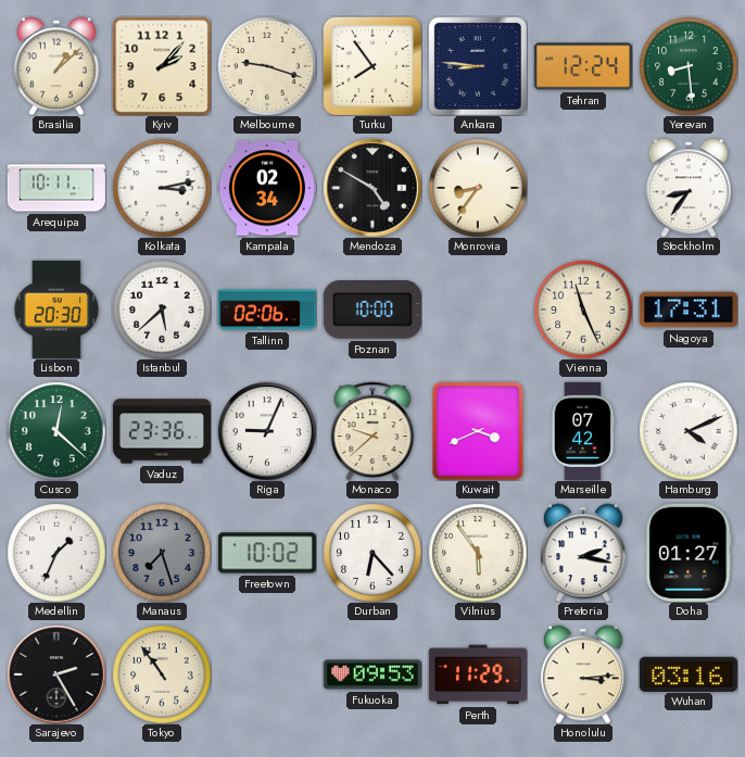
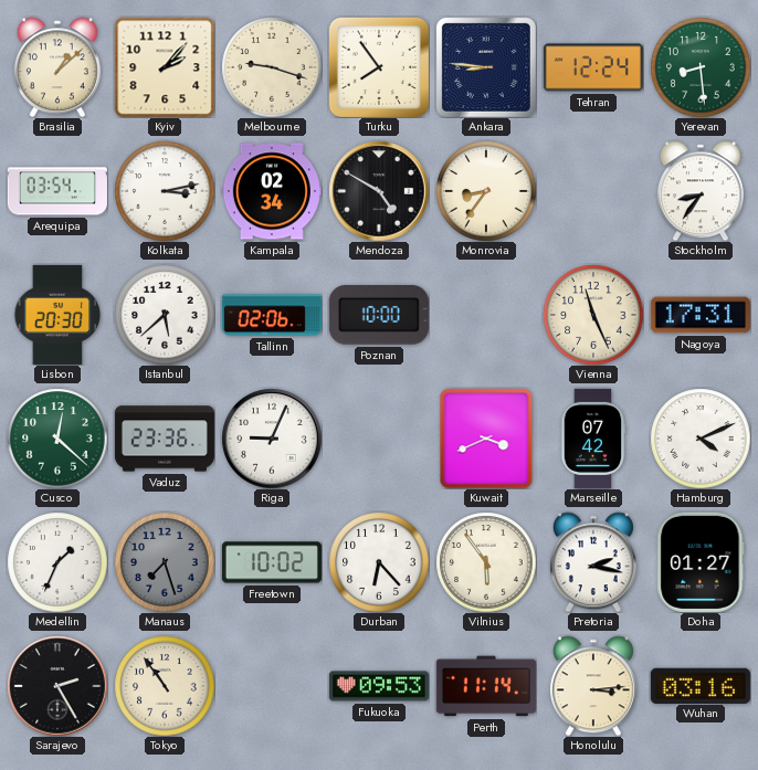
Arequipa: 10:11 -> 03:54
Monaco: 9:38 -> none
Perth: 11:29 -> 11:14
